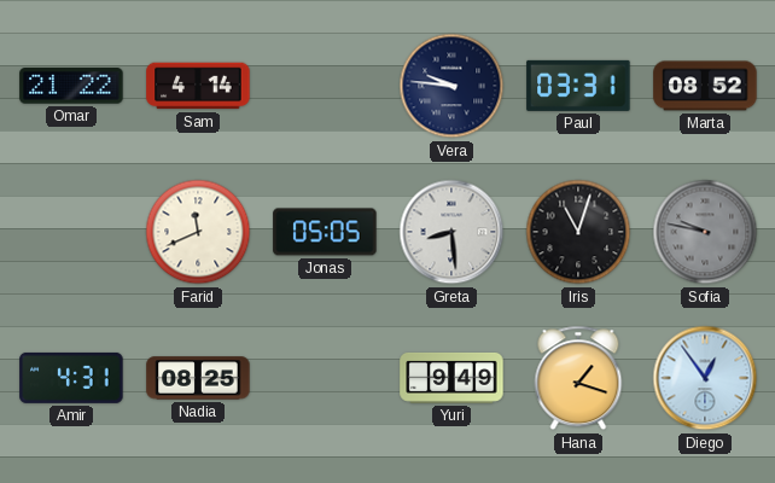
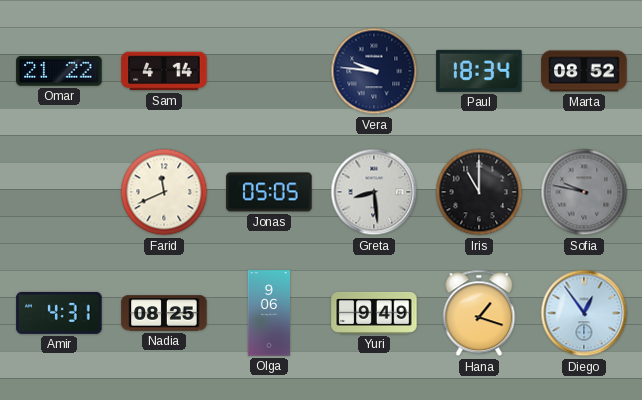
Paul: 03:31 -> 18:34
Iris: 11:03 -> 11:00
Olga: none -> 9:06
